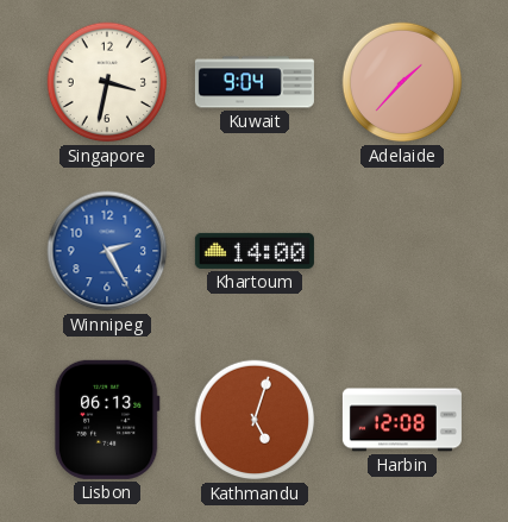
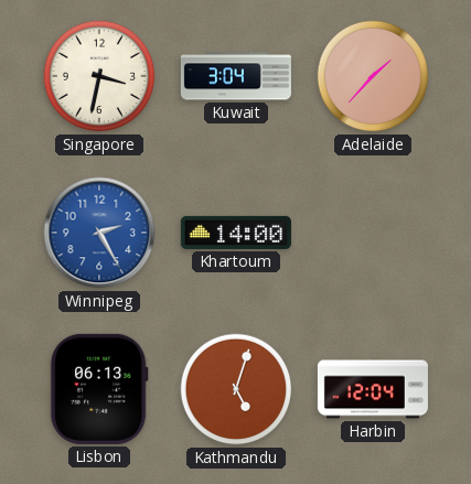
Kuwait: 9:04 -> 3:04
Harbin: 12:08 -> 12:04
